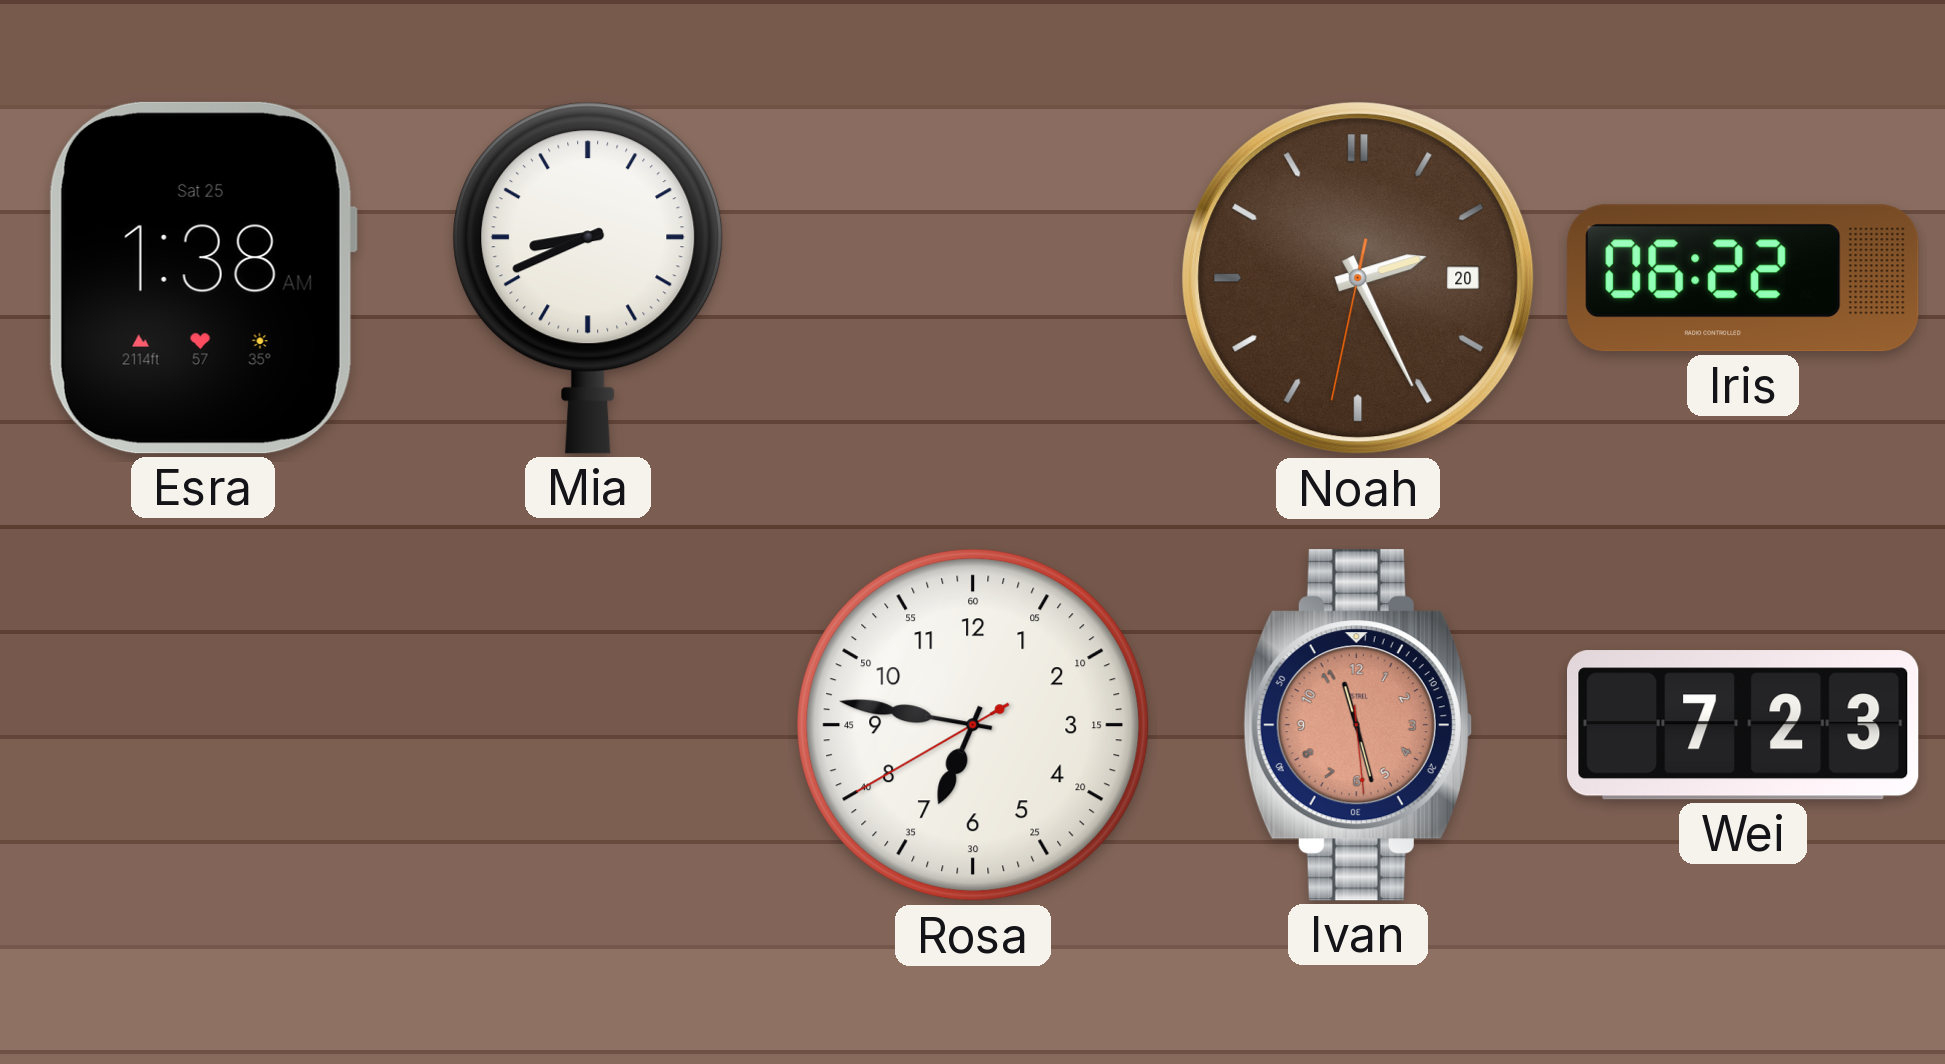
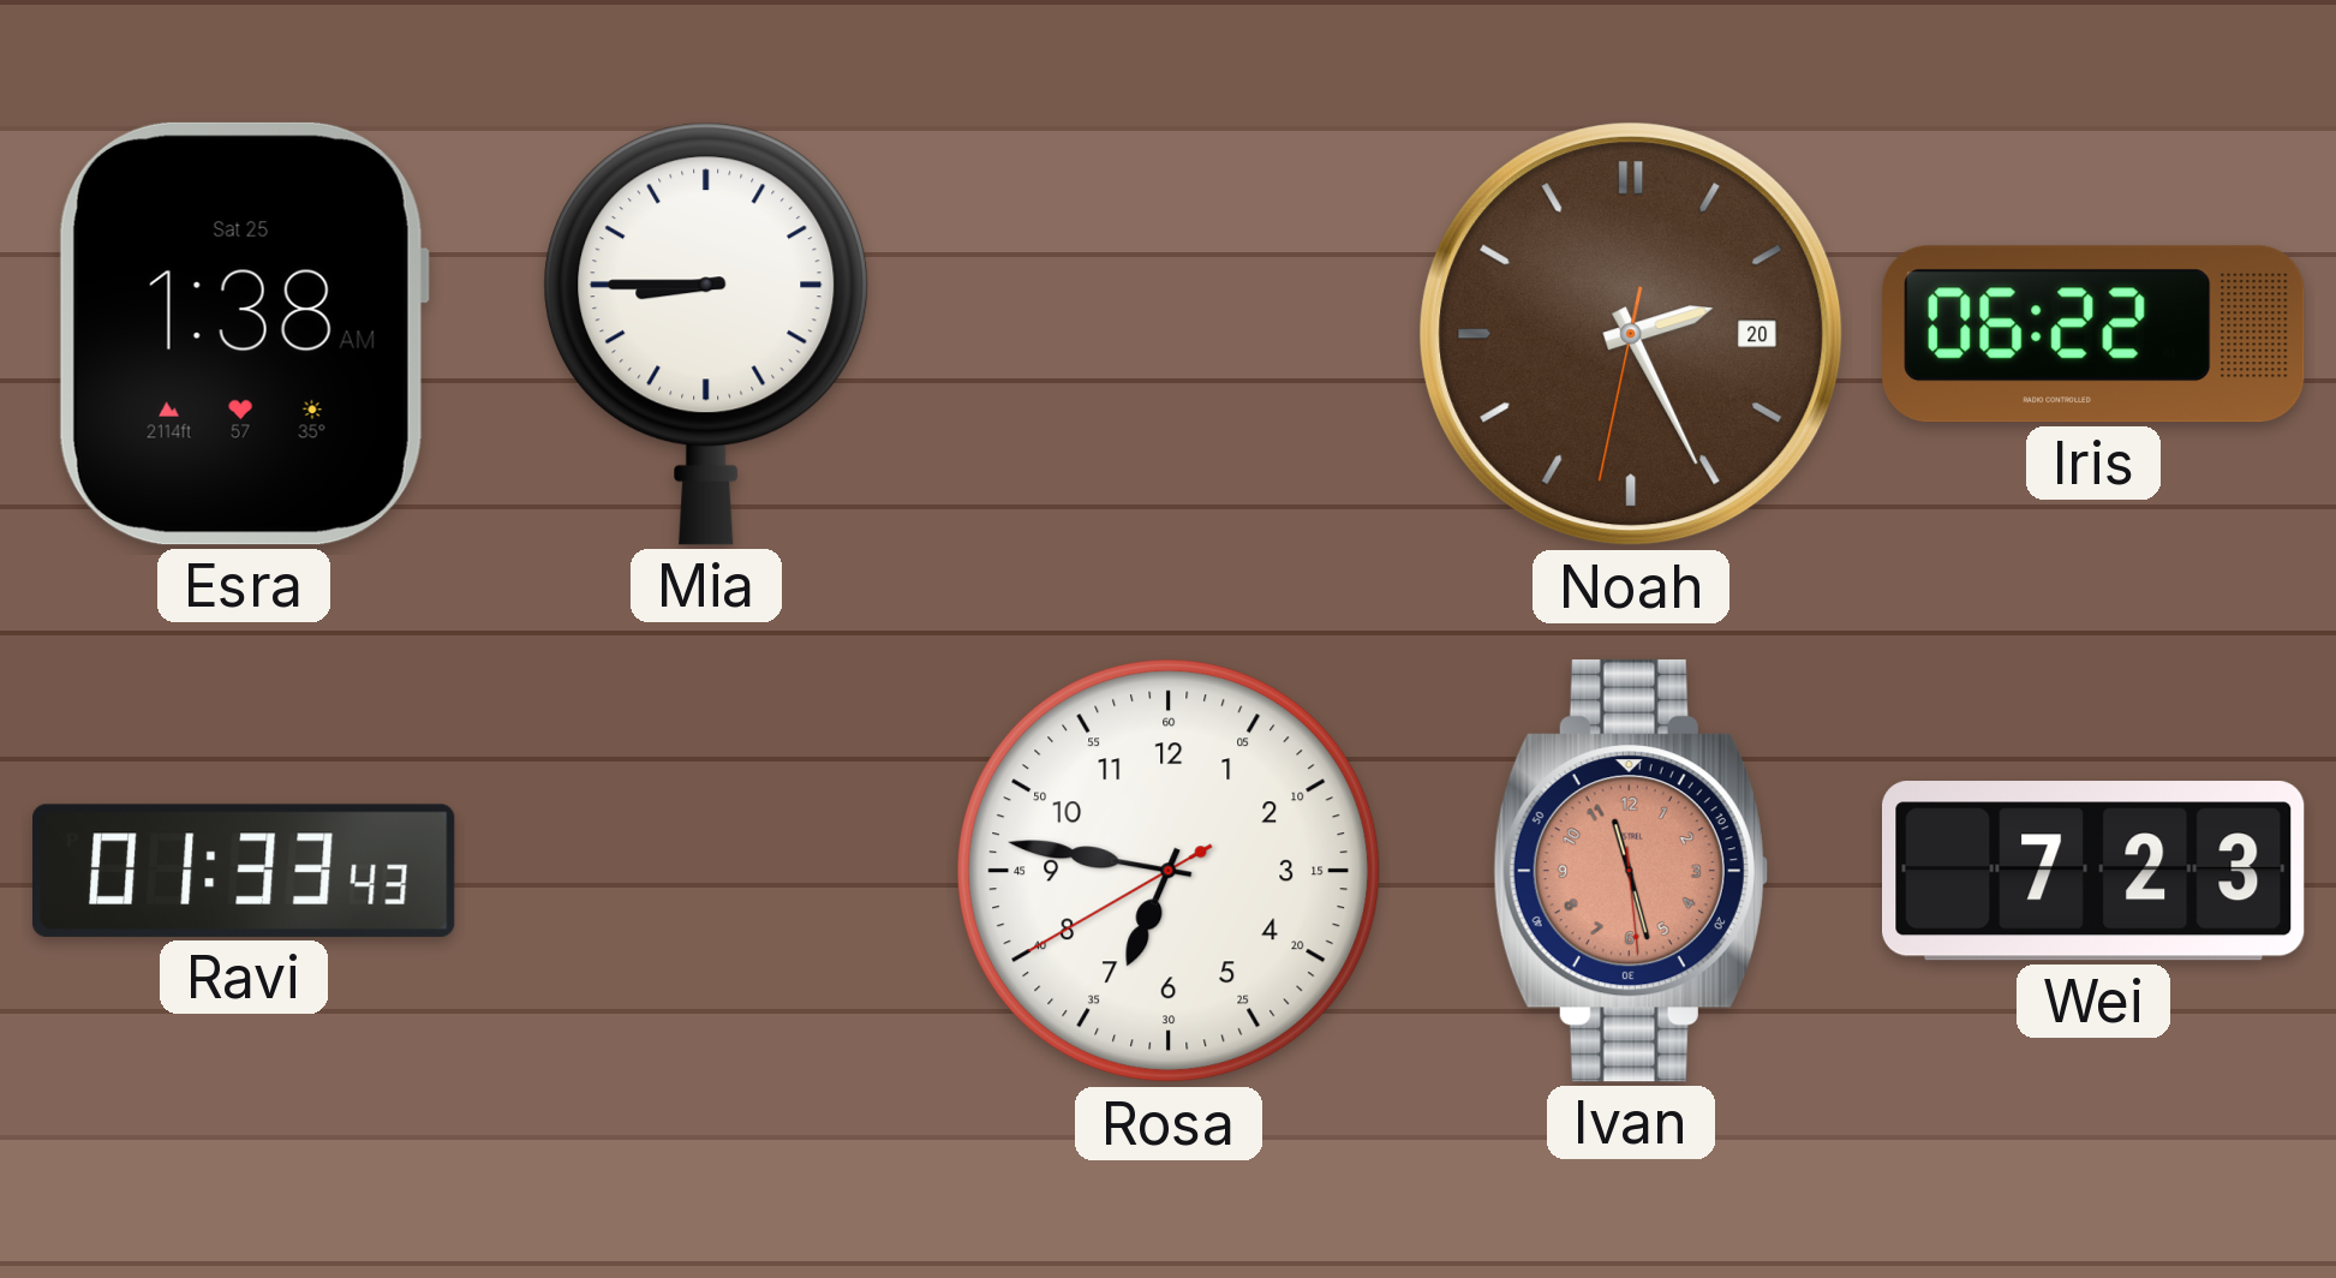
Mia: 8:41 -> 8:45
Ravi: none -> 01:33
